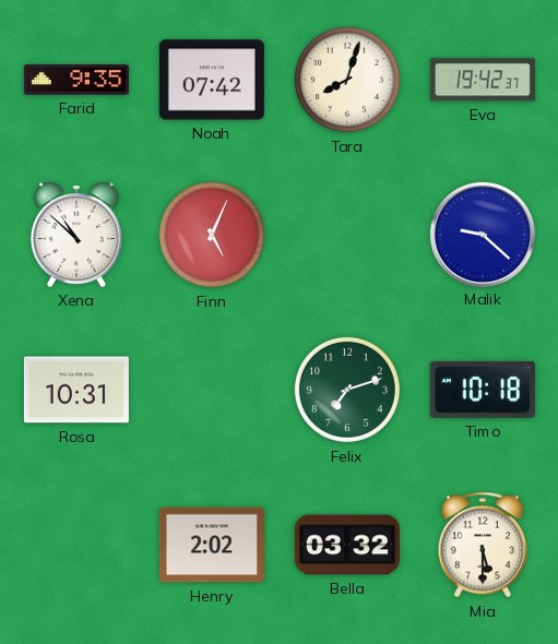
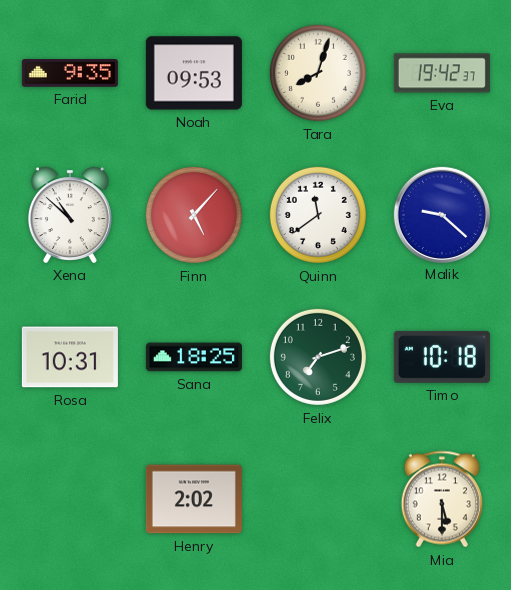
Noah: 07:42 -> 09:53
Finn: 5:04 -> 5:07
Quinn: none -> 11:39
Sana: none -> 18:25
Bella: 03:32 -> none
